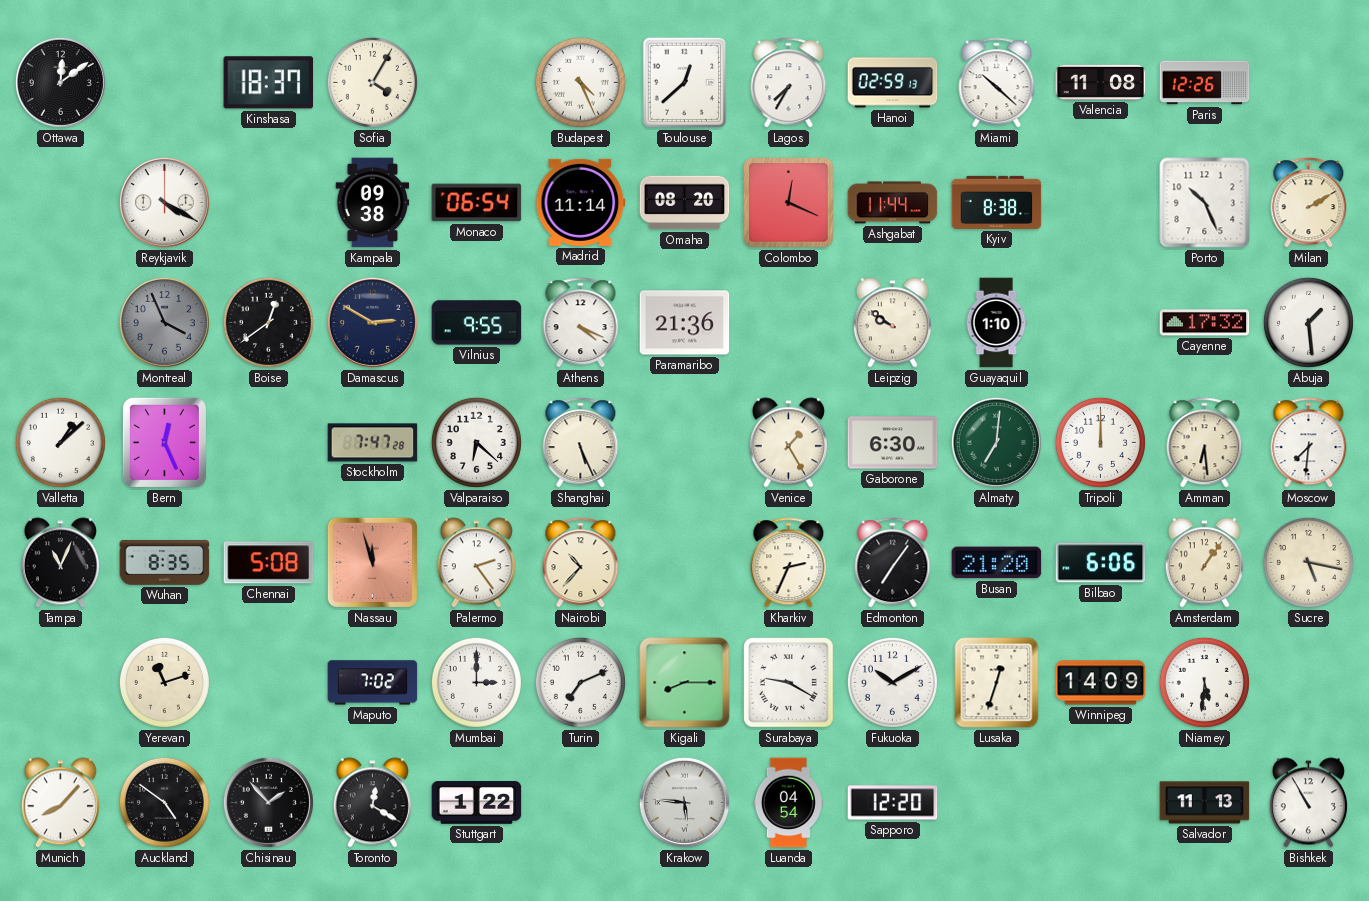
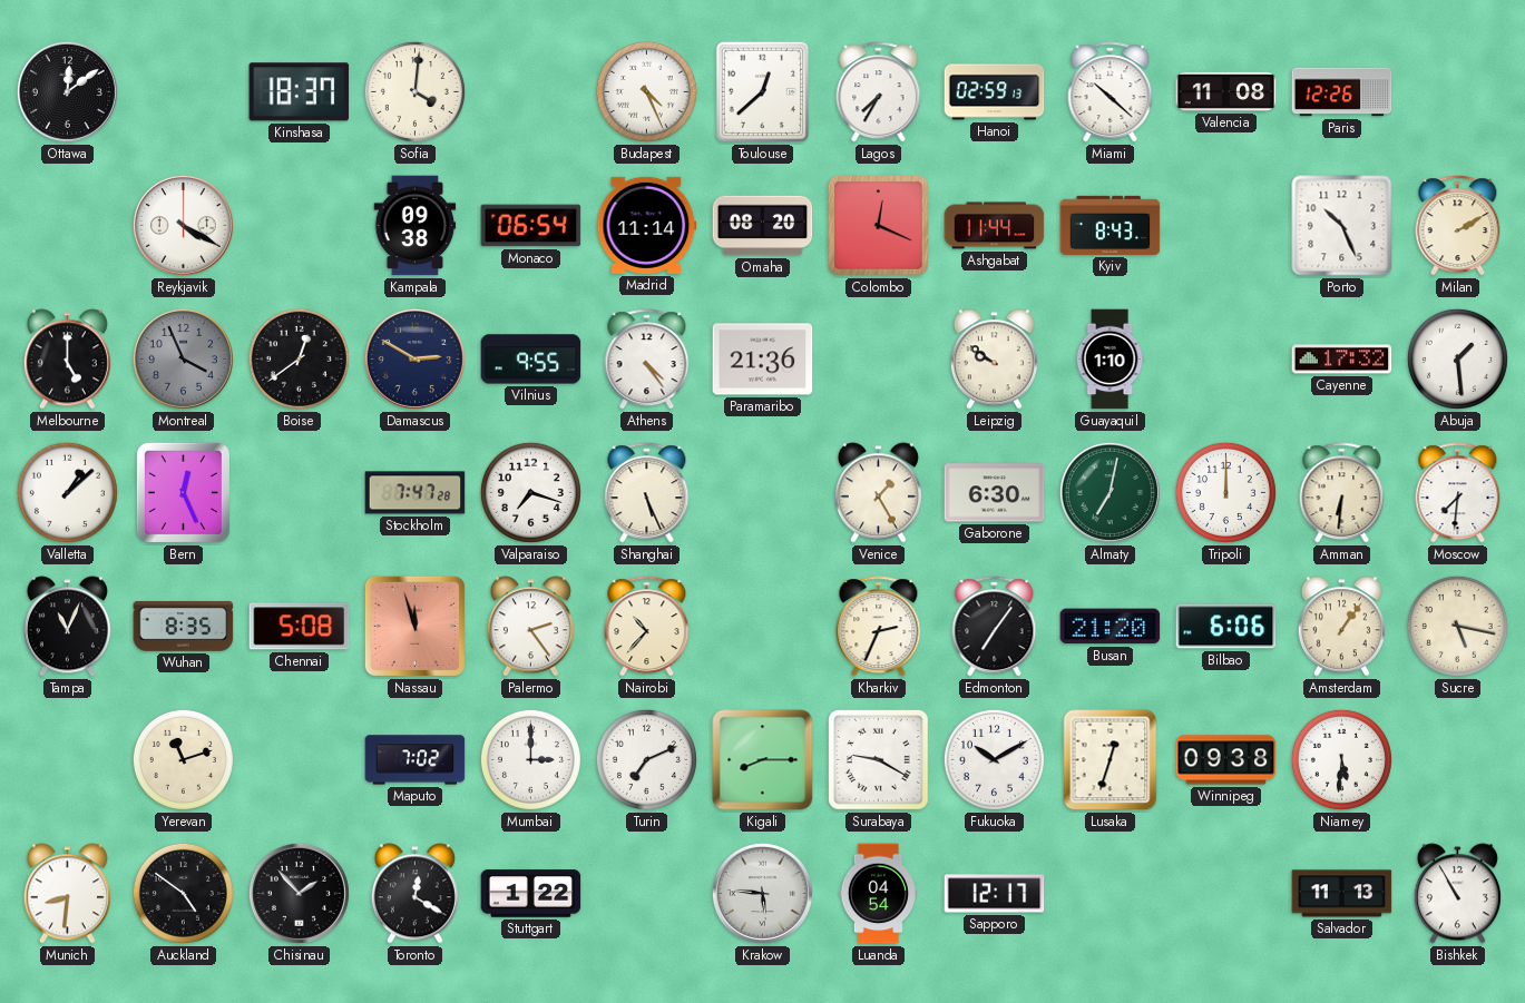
Sofia: 4:05 -> 4:01
Kyiv: 8:38 -> 8:43
Melbourne: none -> 5:00
Athens: 4:19 -> 4:24
Valparaiso: 6:22 -> 7:18
Almaty: 7:01 -> 7:02
Amman: 6:29 -> 6:31
Winnipeg: 14:09 -> 09:38
Munich: 8:07 -> 8:31
Sapporo: 12:20 -> 12:17
